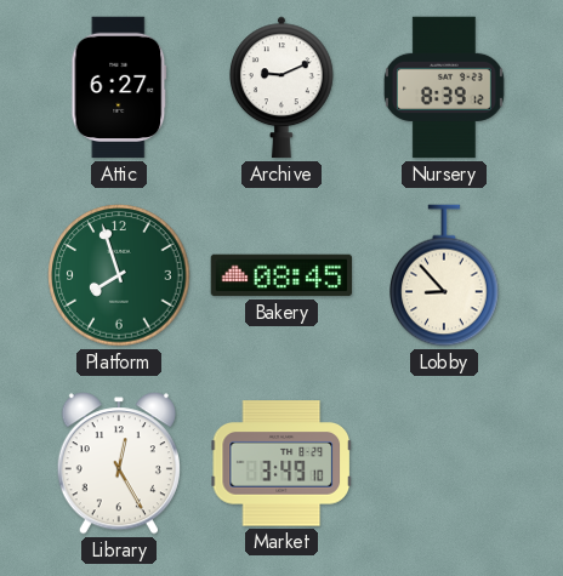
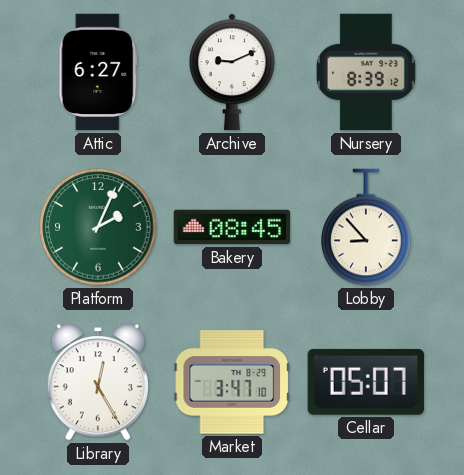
Platform: 7:57 -> 2:04
Market: 3:49 -> 3:47
Cellar: none -> 05:07
